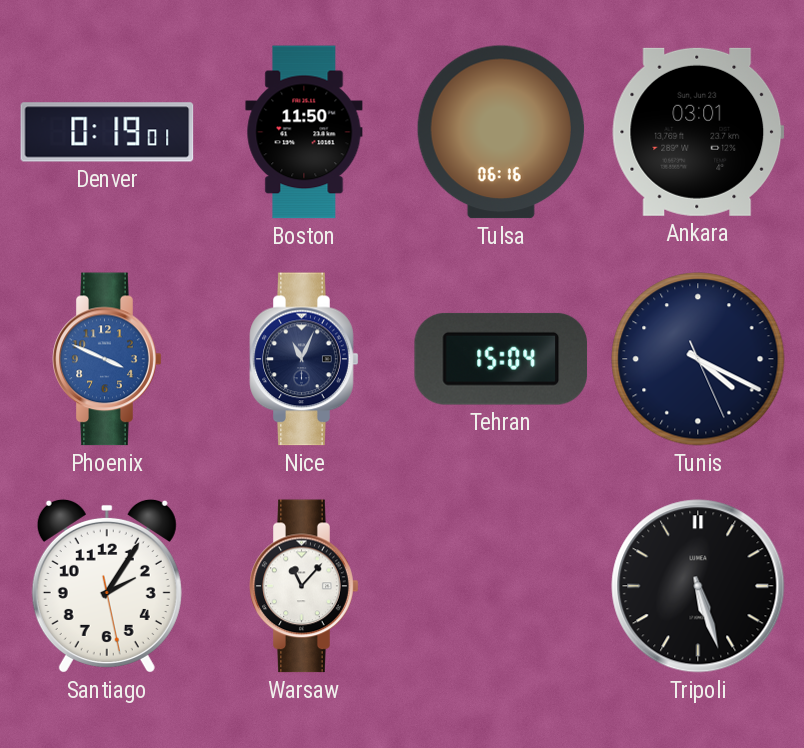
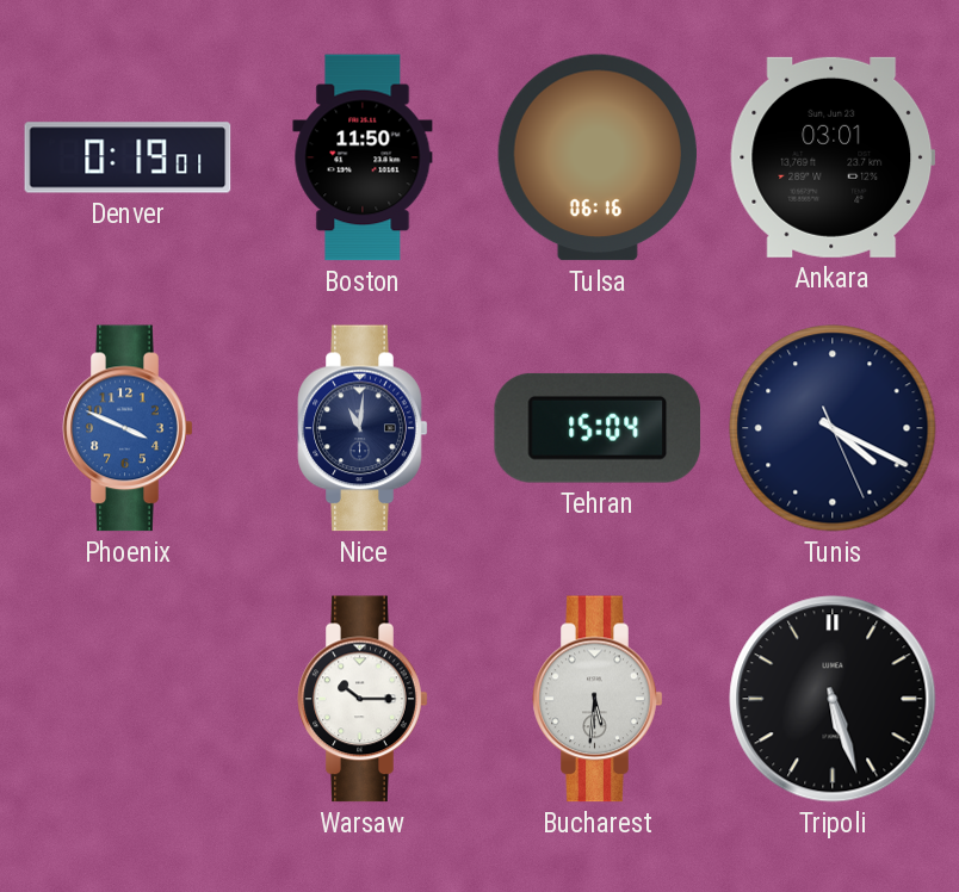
Nice: 11:04 -> 11:01
Santiago: 2:05 -> none
Warsaw: 11:07 -> 10:15
Bucharest: none -> 5:31
